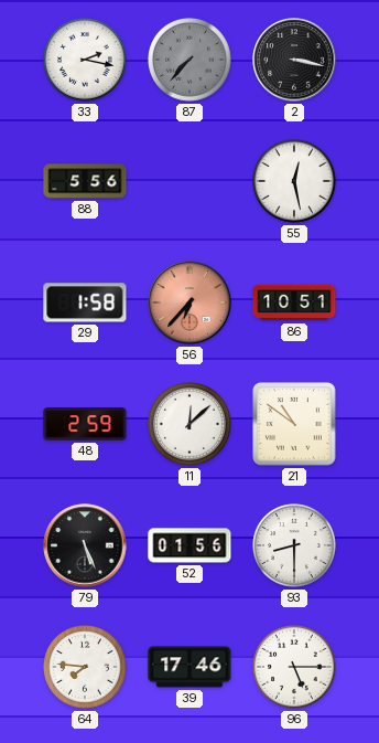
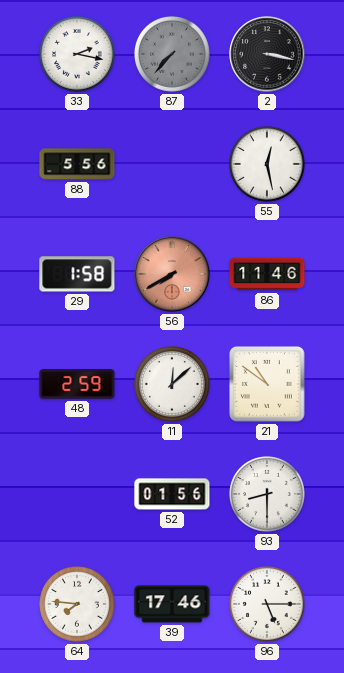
56: 6:37 -> 7:40
86: 10:51 -> 11:46
79: 5:26 -> none
